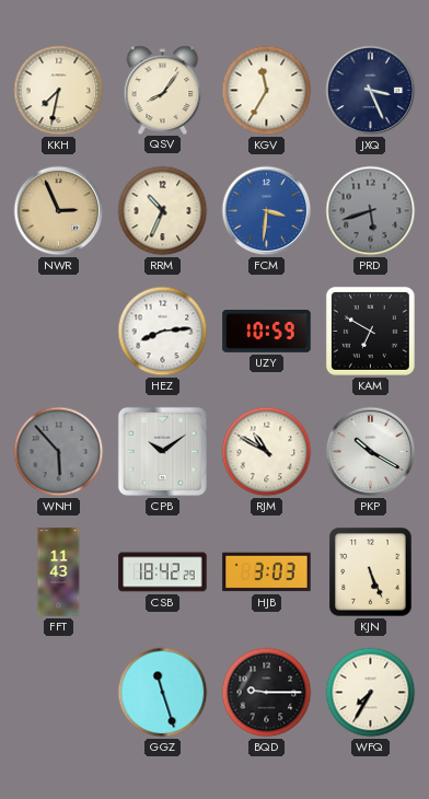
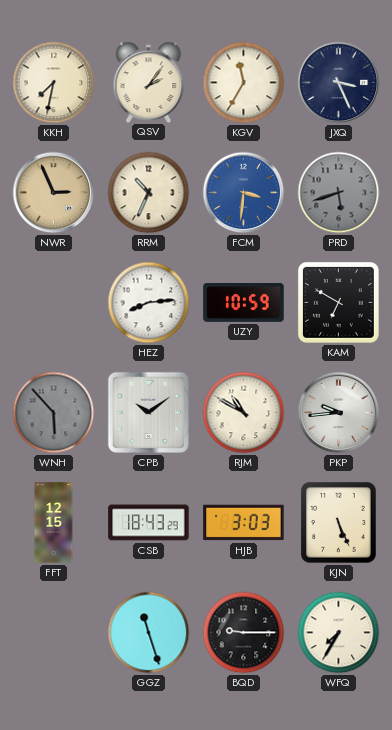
QSV: 8:06 -> 2:06
PKP: 10:20 -> 9:44
FFT: 11:43 -> 12:15
CSB: 18:42 -> 18:43
